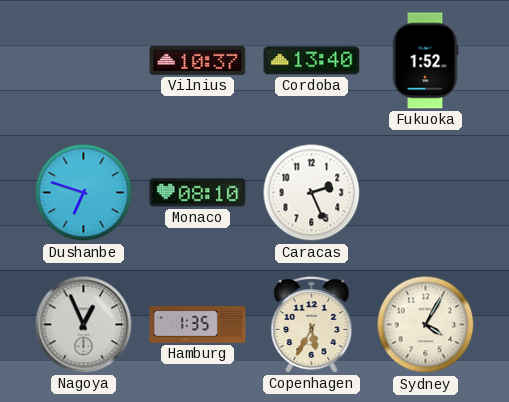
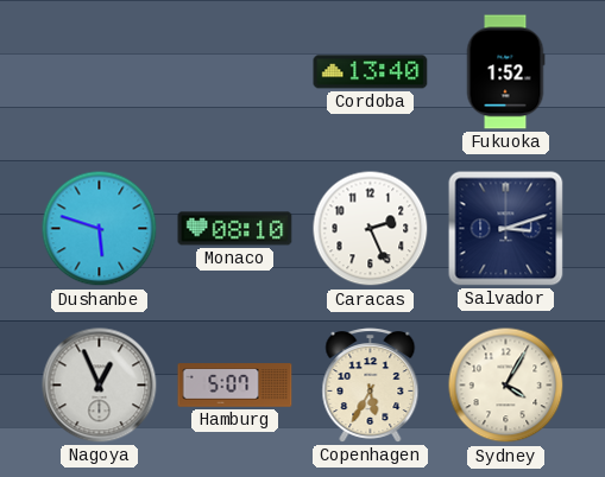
Vilnius: 10:37 -> none
Dushanbe: 6:48 -> 5:48
Salvador: none -> 3:12
Hamburg: 1:35 -> 5:07
